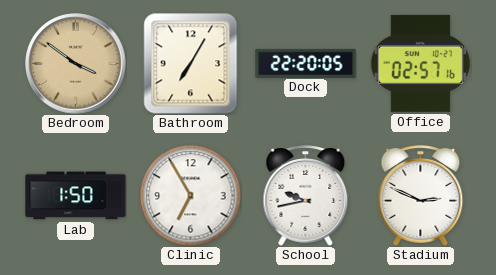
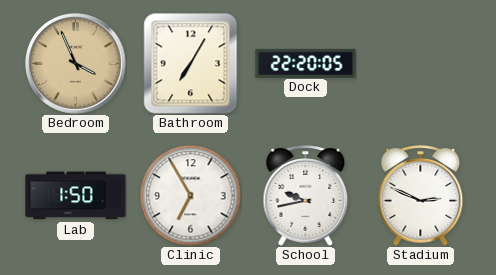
Bedroom: 3:51 -> 3:56
Office: 02:57 -> none
